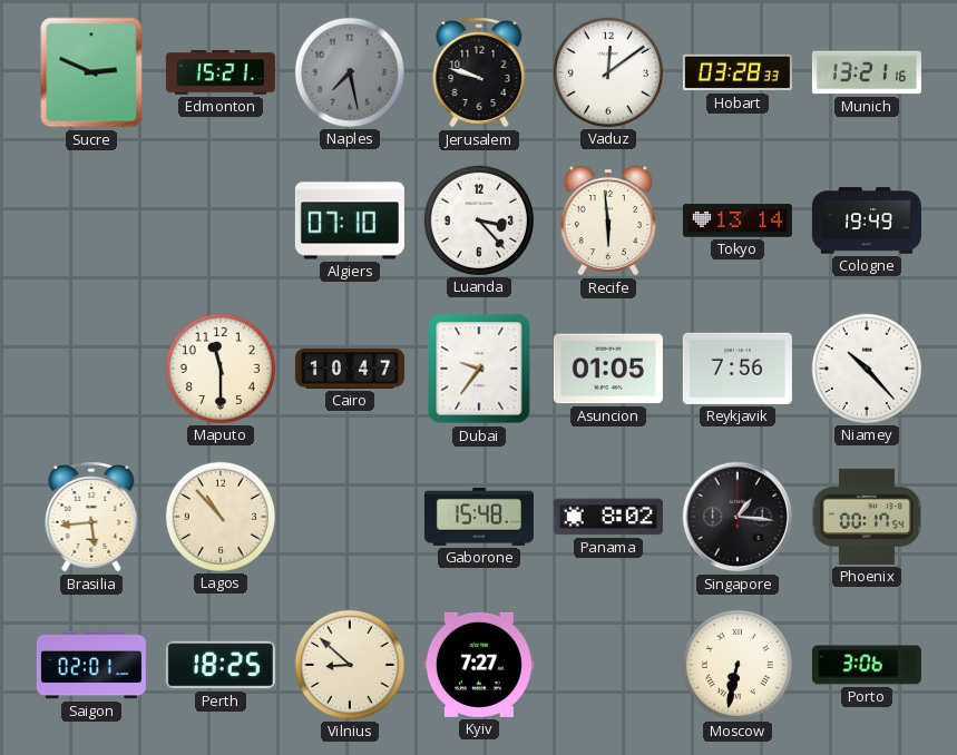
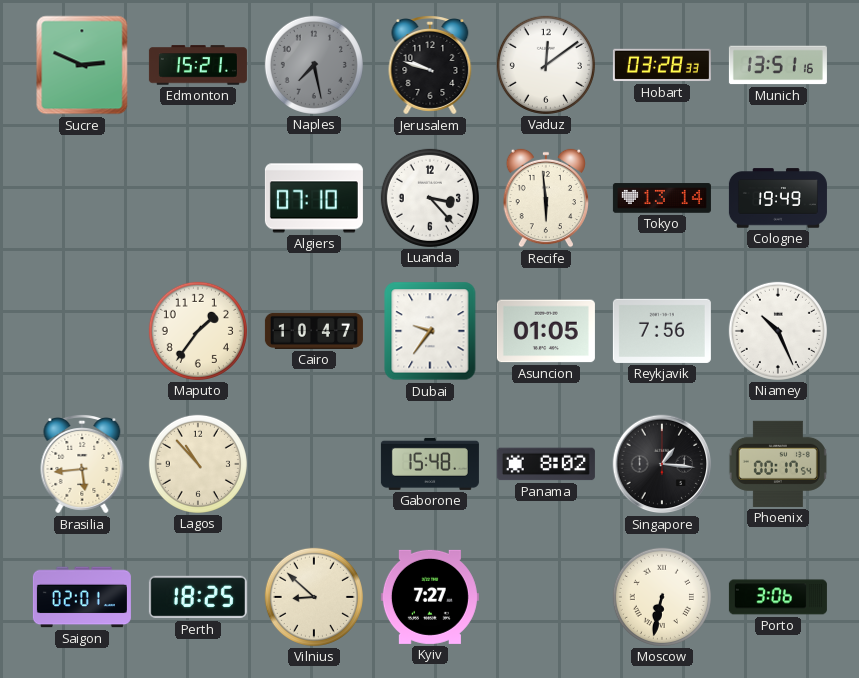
Munich: 13:21 -> 13:51
Maputo: 11:30 -> 1:36
Niamey: 10:23 -> 10:26
